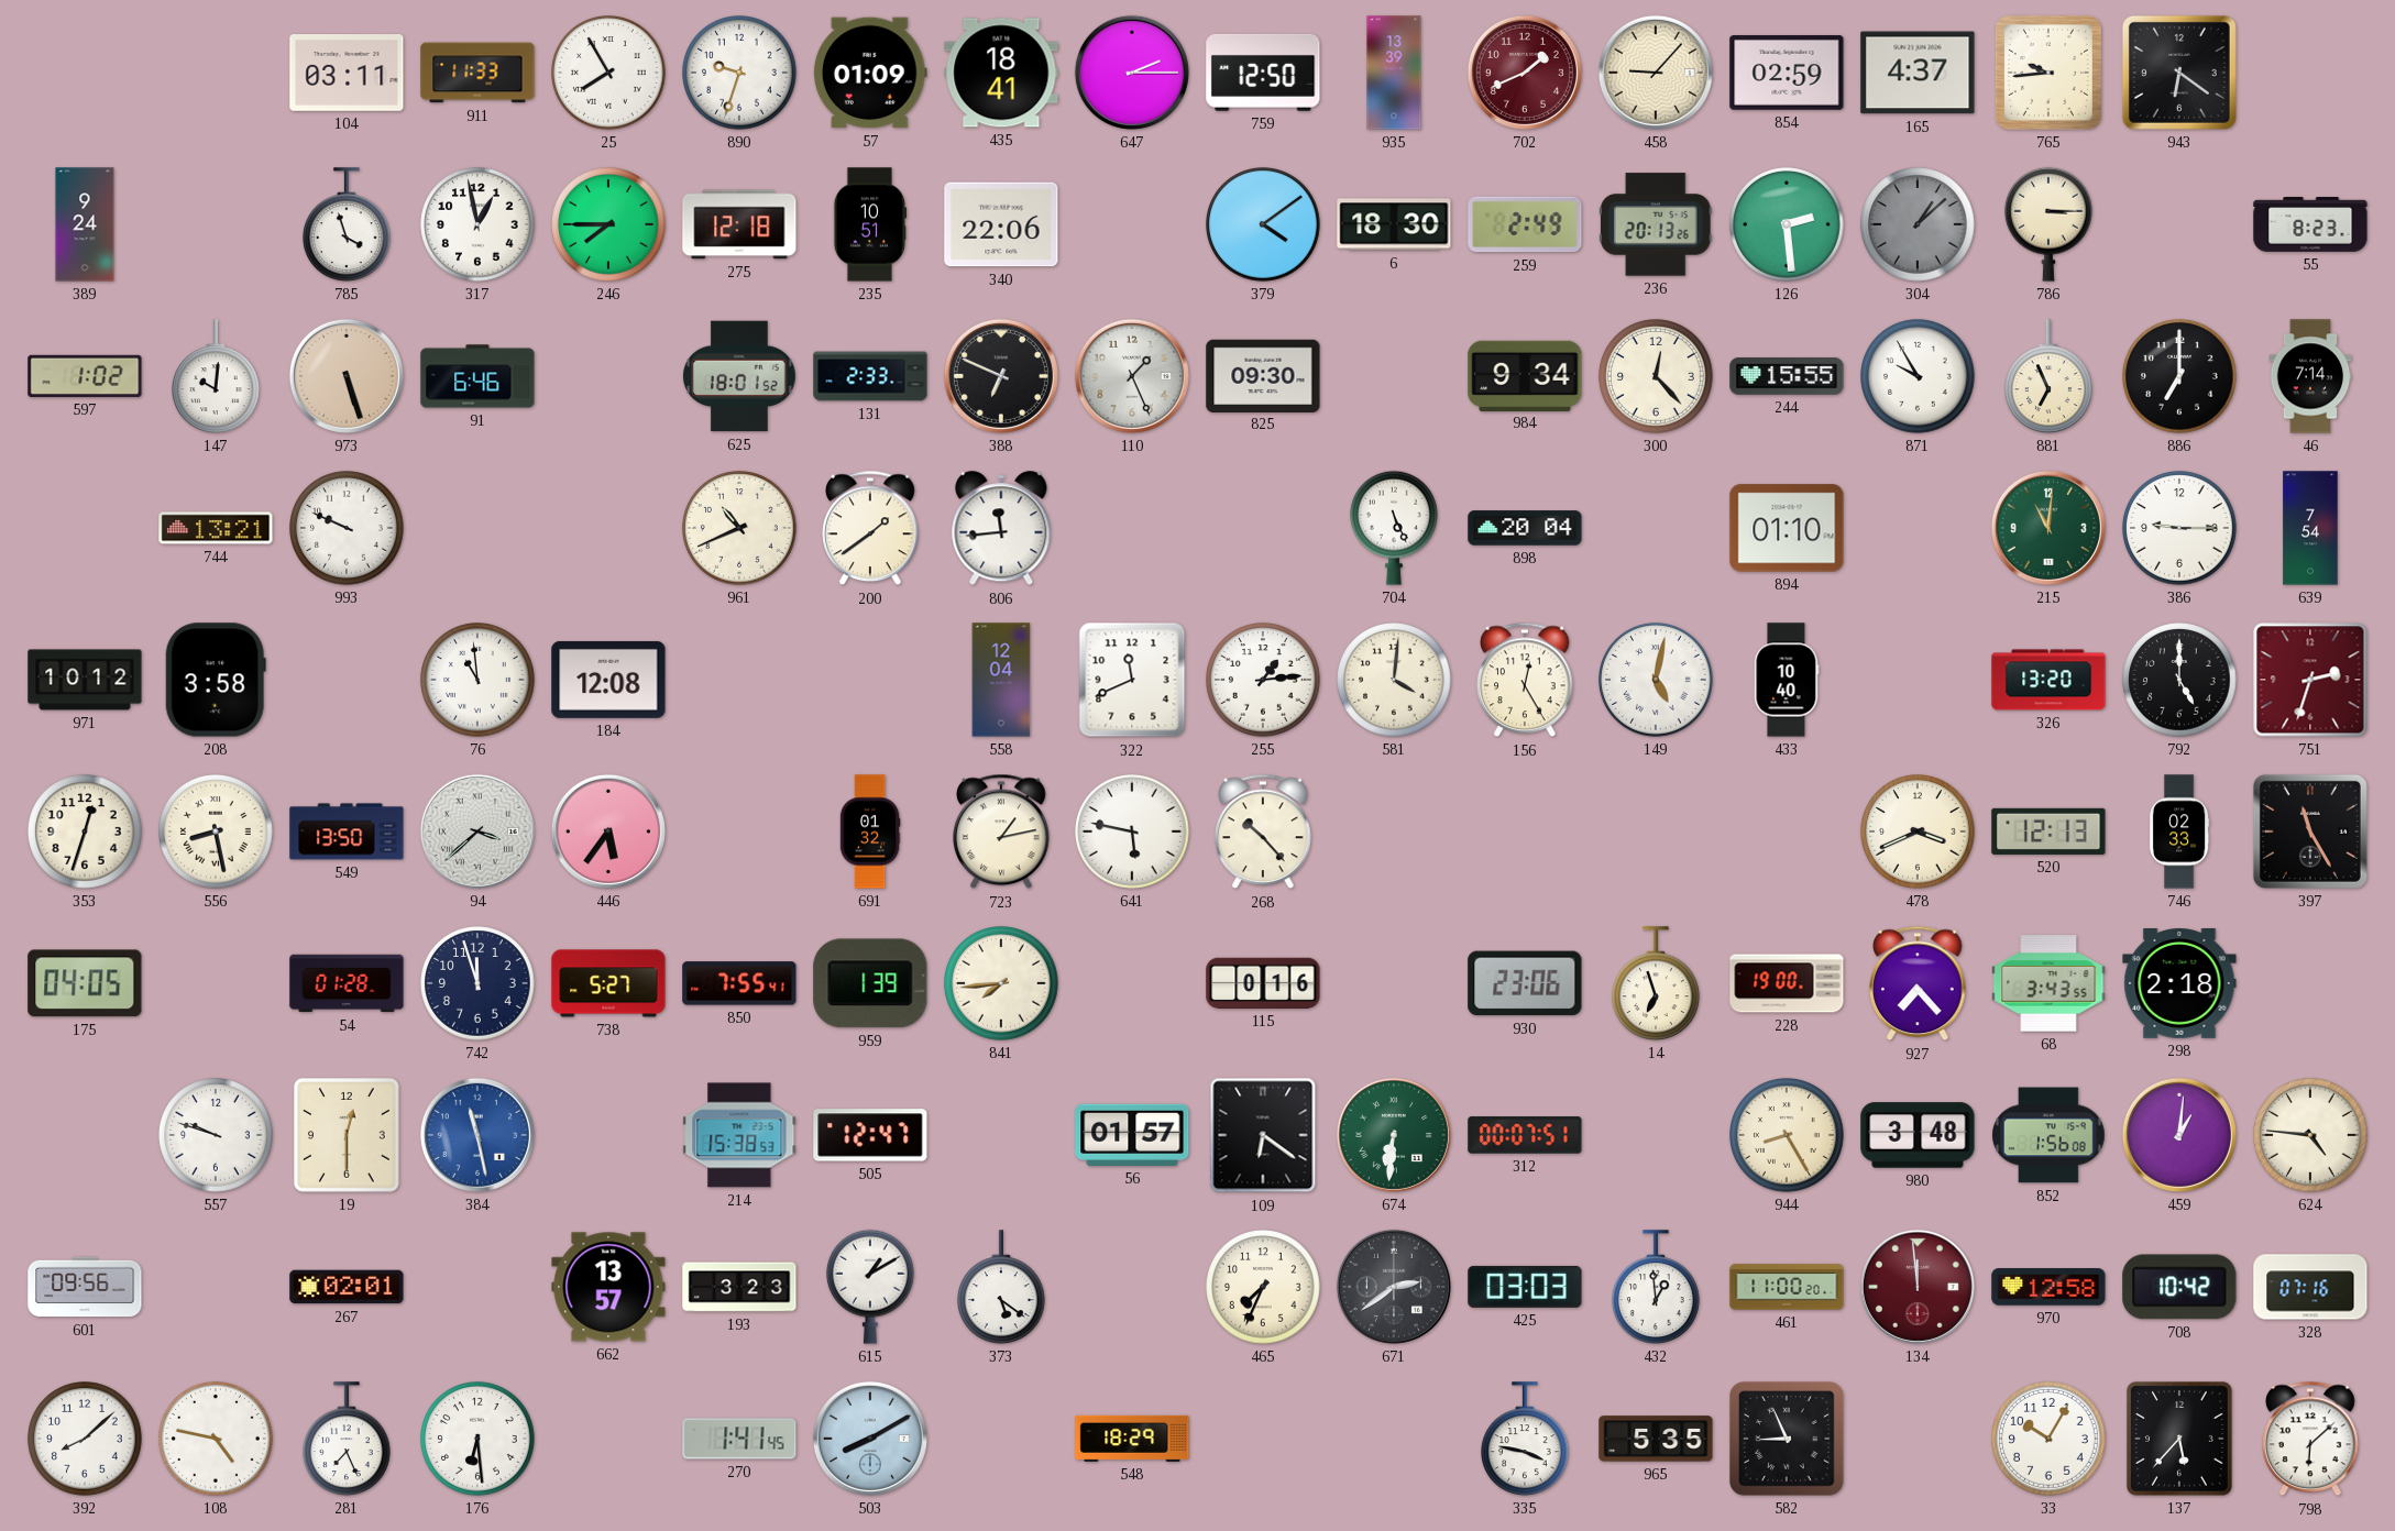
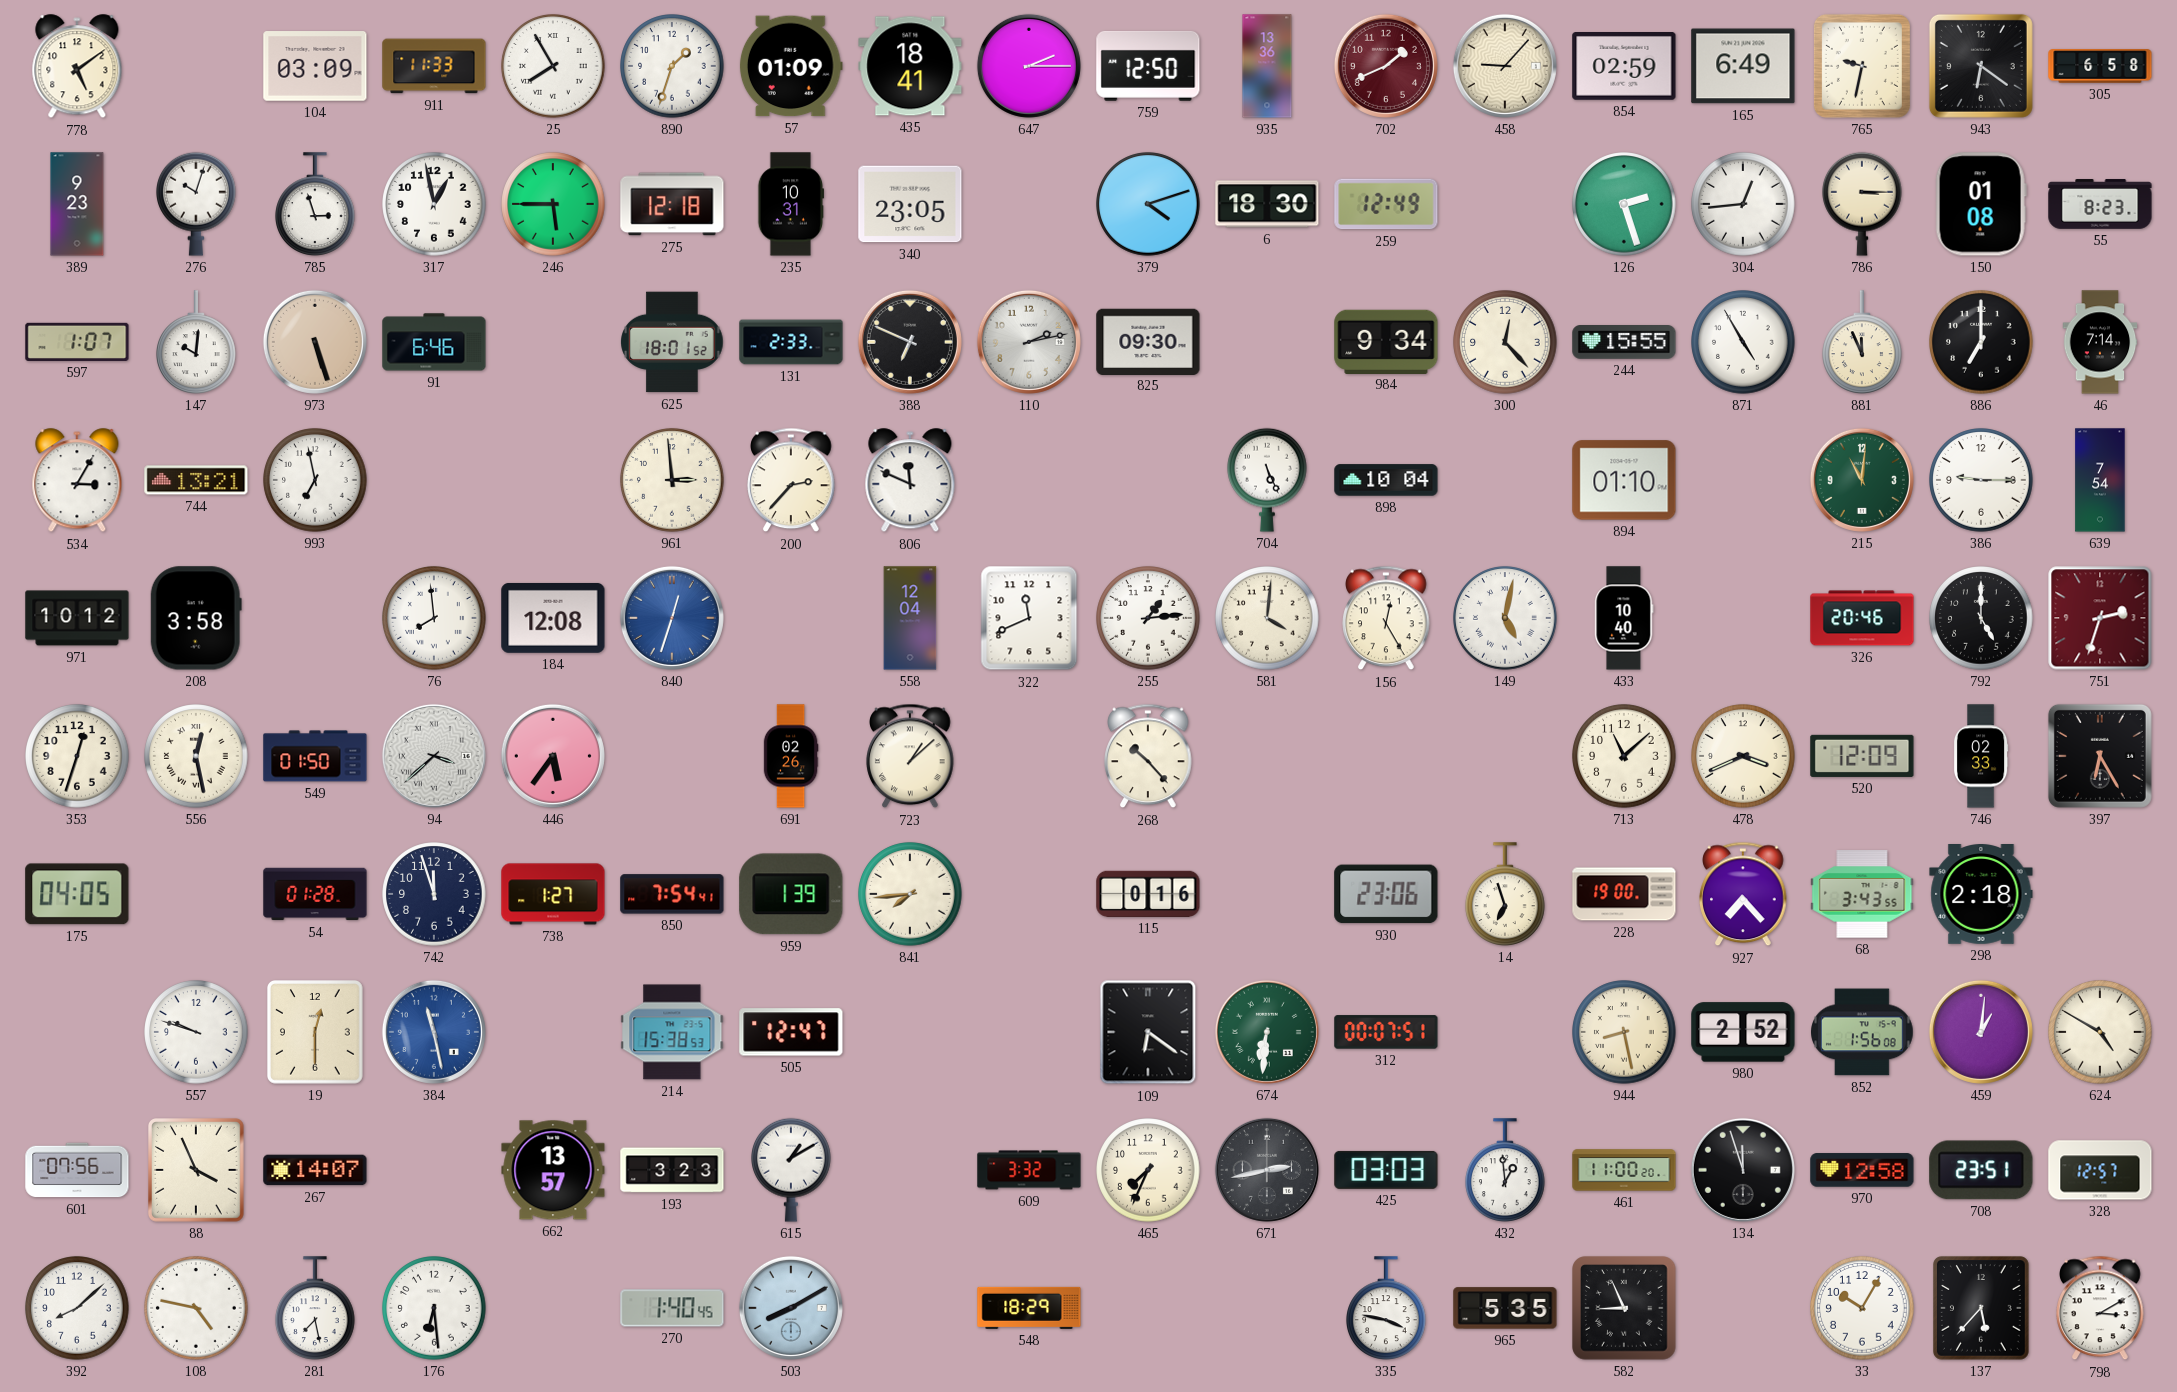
778: none -> 5:09
104: 03:11 -> 03:09
890: 9:33 -> 1:33
935: 13:39 -> 13:36
165: 4:37 -> 6:49
765: 9:44 -> 9:32
305: none -> 6:58
389: 9:24 -> 9:23
276: none -> 10:03
785: 3:57 -> 2:57
246: 7:45 -> 5:45
235: 10:51 -> 10:31
340: 22:06 -> 23:05
379: 4:09 -> 4:12
259: 2:49 -> 12:49
236: 20:13 -> none
126: 2:29 -> 2:27
304: 1:08 -> 12:44
304 dial: grey -> white
150: none -> 01:08
597: 1:02 -> 1:07
110: 1:26 -> 2:13
871: 9:55 -> 4:55
881: 6:56 -> 11:56
534: none -> 3:05
993: 9:49 -> 6:58
961: 10:41 -> 2:59
200: 1:39 -> 2:37
806: 11:44 -> 11:49
898: 20:04 -> 10:04
76: 10:59 -> 7:59
840: none -> 12:33
326: 13:20 -> 20:46
556: 8:28 -> 12:28
549: 13:50 -> 01:50
691: 01:32 -> 02:26
723: 1:13 -> 1:08
641: 5:47 -> none
713: none -> 11:08
520: 12:13 -> 12:09
397: 11:25 -> 6:25
738: 5:27 -> 1:27
850: 7:55 -> 7:54
56: 01:57 -> none
944: 8:25 -> 8:28
980: 3:48 -> 2:52
624: 4:46 -> 4:50
601: 09:56 -> 07:56
88: none -> 3:56
267: 02:01 -> 14:07
373: 5:21 -> none
609: none -> 3:32
671: 2:39 -> 2:43
134: 11:59 -> 11:57
134 dial: burgundy -> black
708: 10:42 -> 23:51
328: 07:16 -> 12:57
281: 7:26 -> 7:28
270: 1:41 -> 1:40
798: 6:08 -> 3:10
